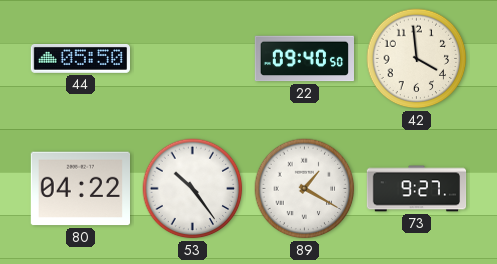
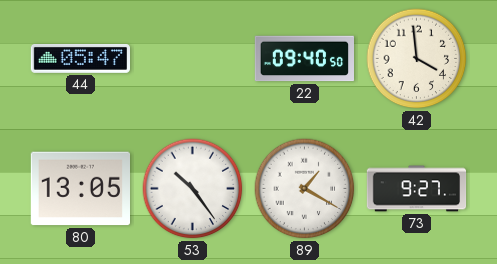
44: 05:50 -> 05:47
80: 04:22 -> 13:05
